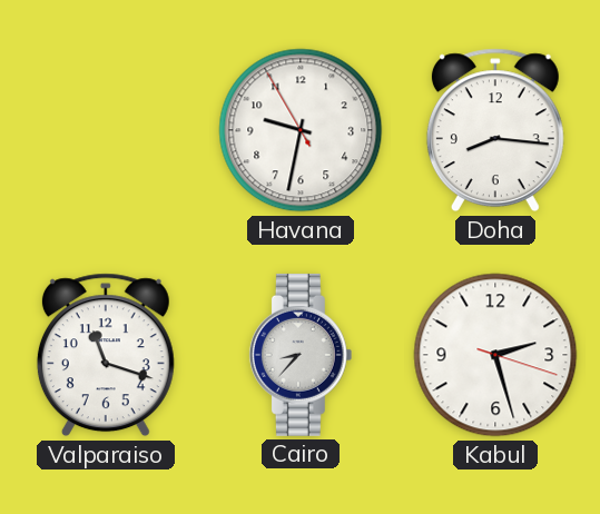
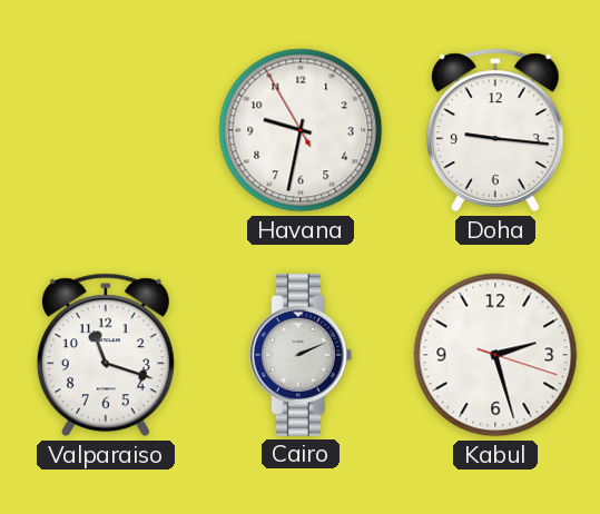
Doha: 8:16 -> 9:16
Cairo: 8:37 -> 2:11
